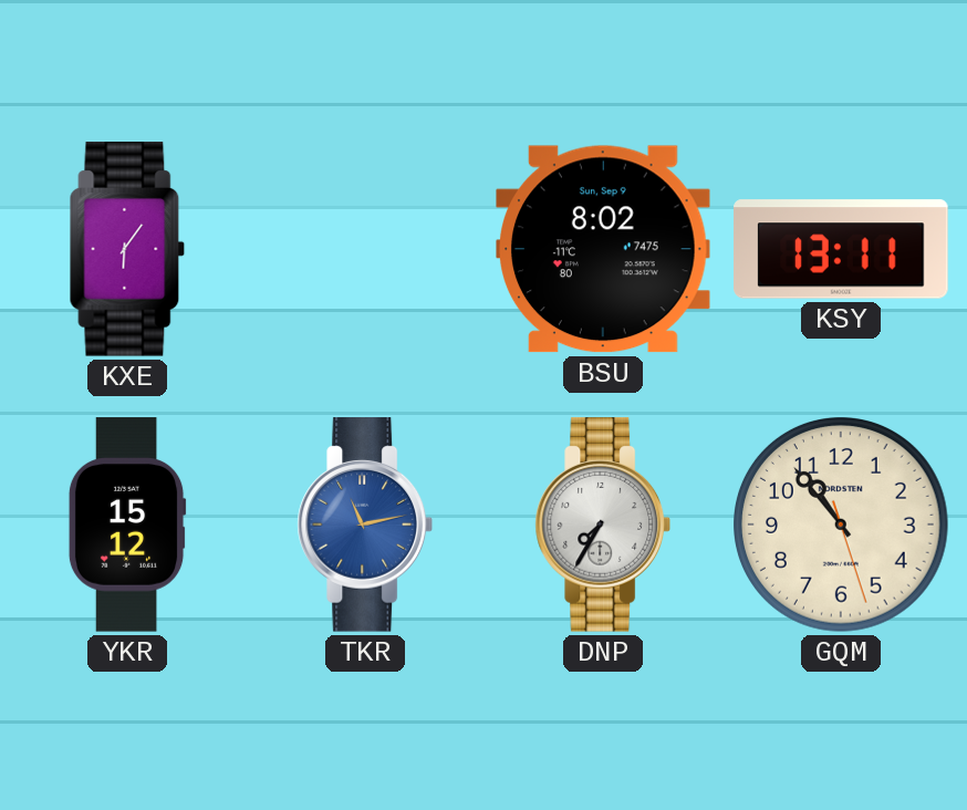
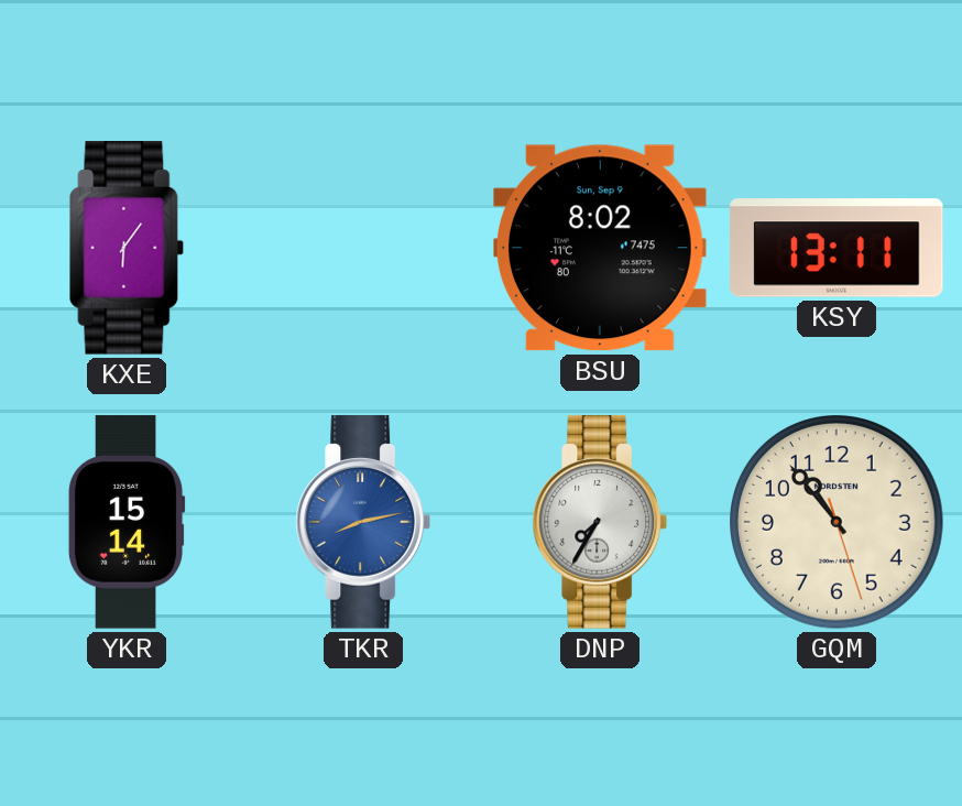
YKR: 15:12 -> 15:14
TKR: 11:13 -> 8:13
